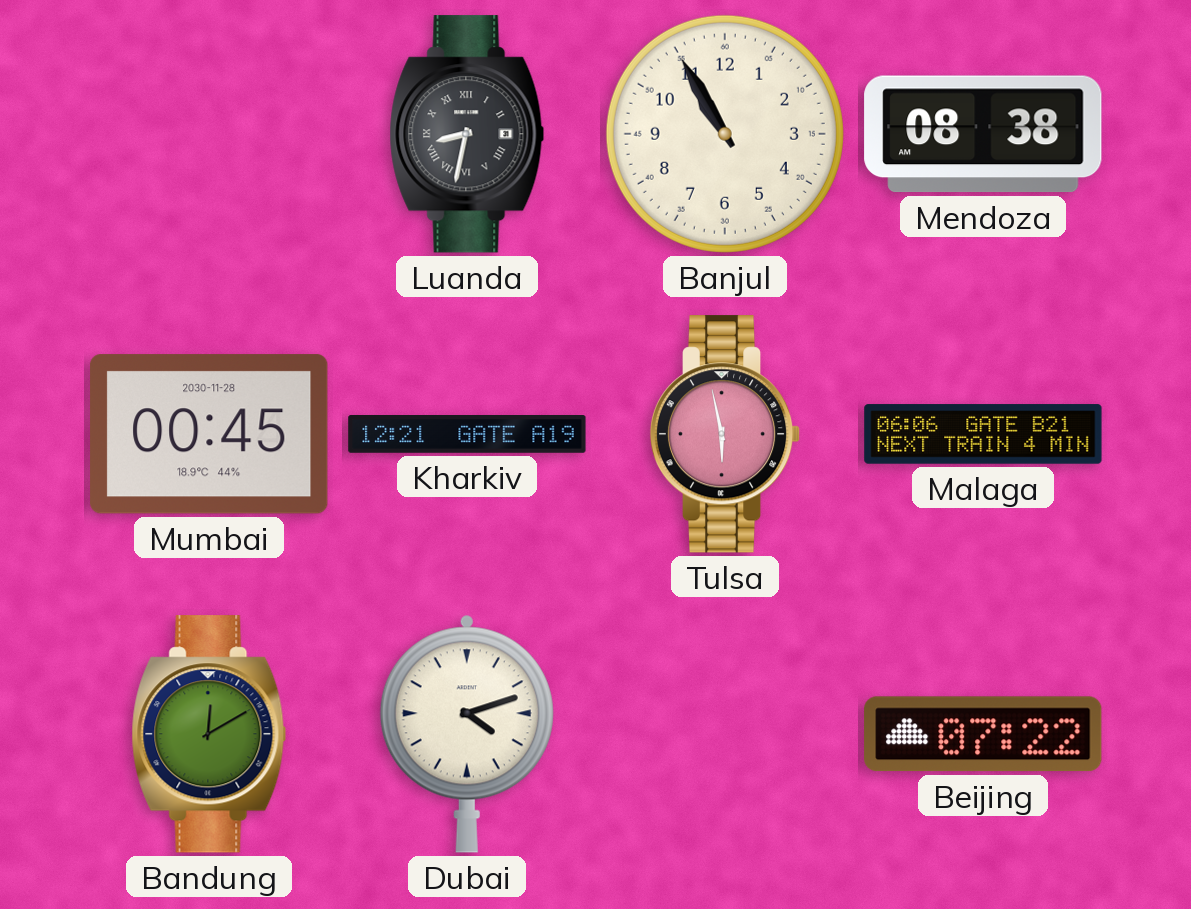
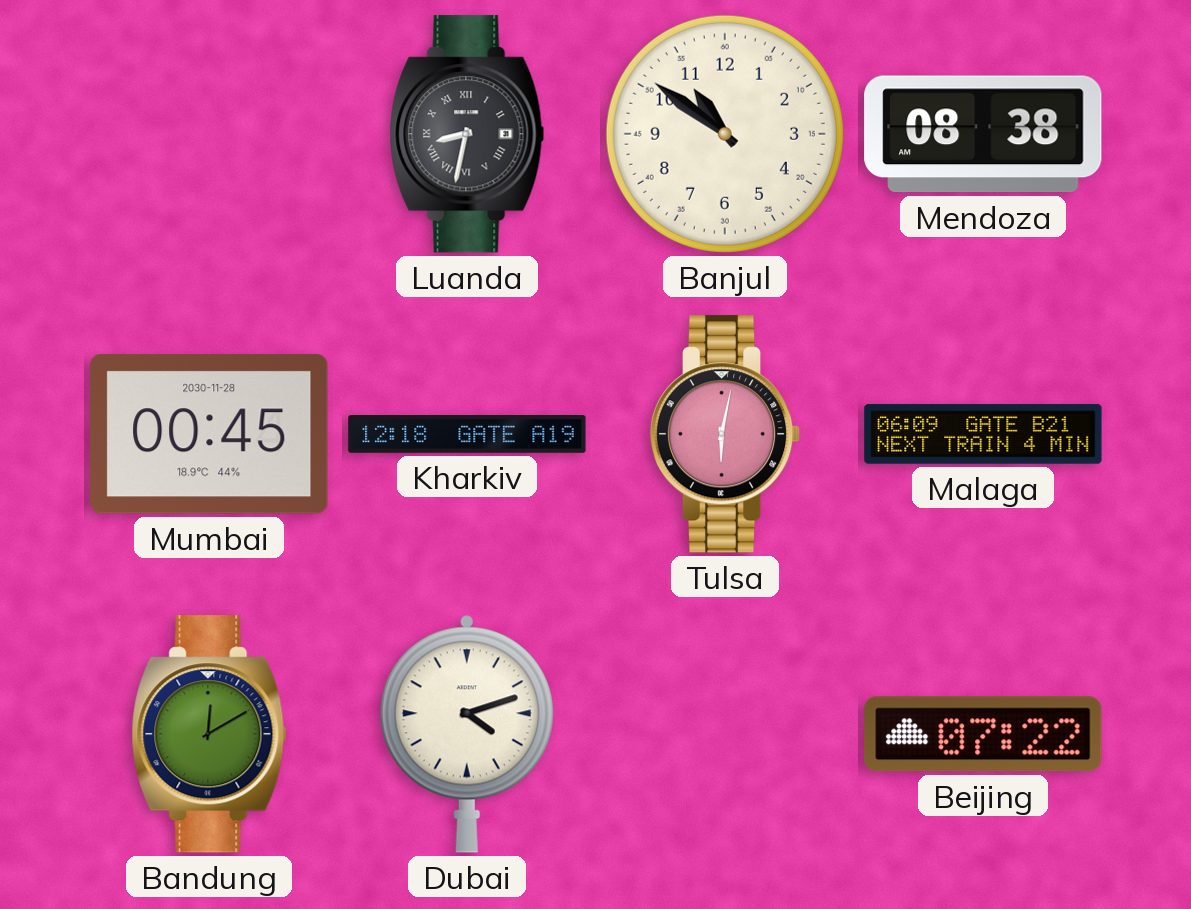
Banjul: 10:55 -> 10:51
Kharkiv: 12:21 -> 12:18
Tulsa: 5:58 -> 6:02
Malaga: 06:06 -> 06:09
